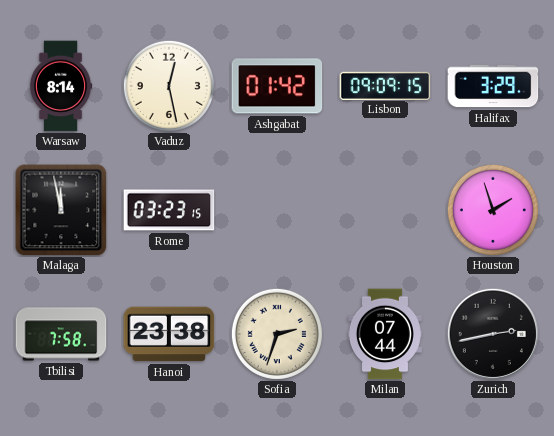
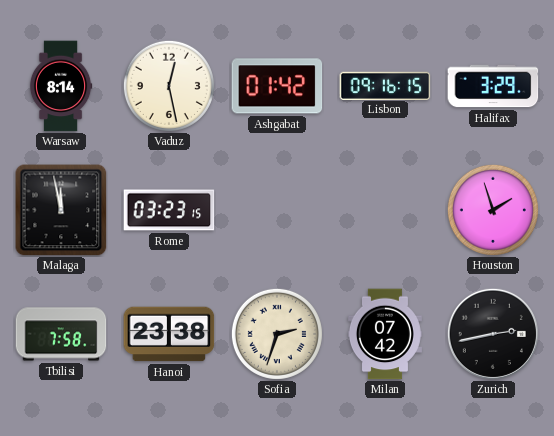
Lisbon: 09:09 -> 09:16
Milan: 07:44 -> 07:42
